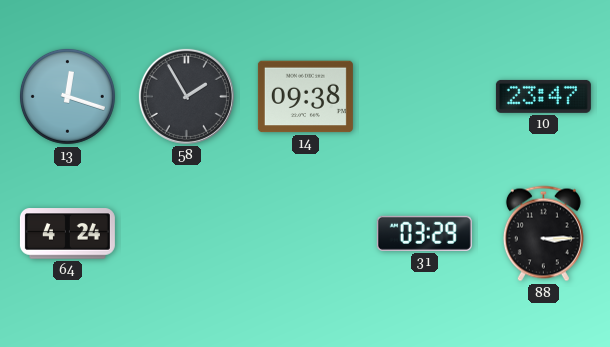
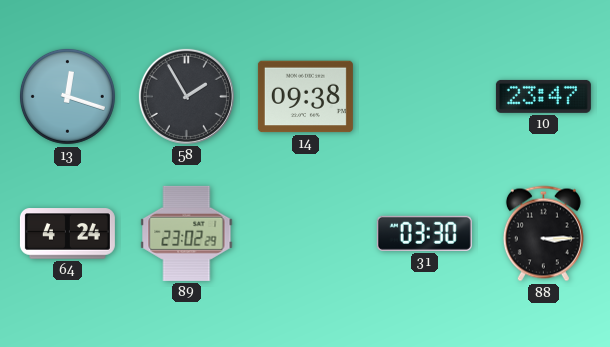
89: none -> 23:02
31: 03:29 -> 03:30
